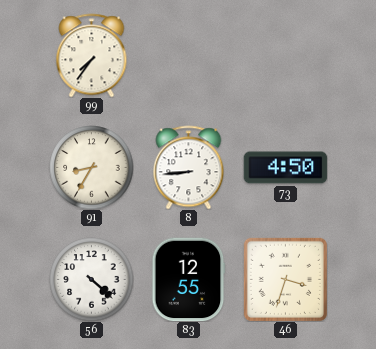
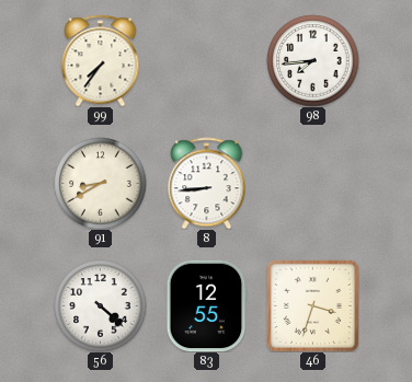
98: none -> 7:44
91: 8:35 -> 8:40
73: 4:50 -> none
